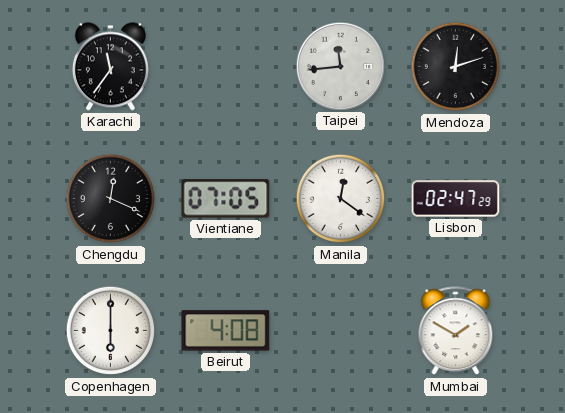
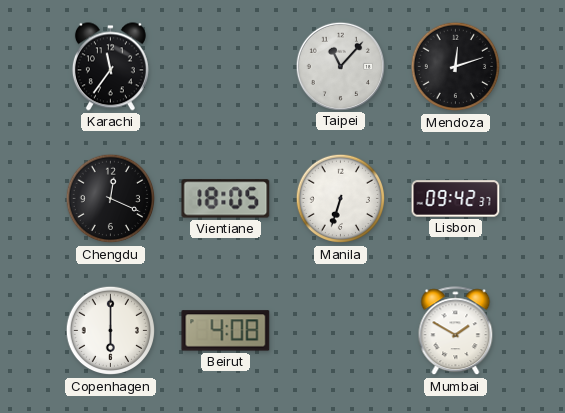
Taipei: 11:44 -> 11:07
Vientiane: 07:05 -> 18:05
Manila: 12:21 -> 6:33
Lisbon: 02:47 -> 09:42
